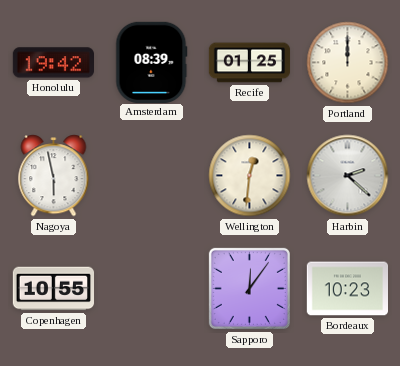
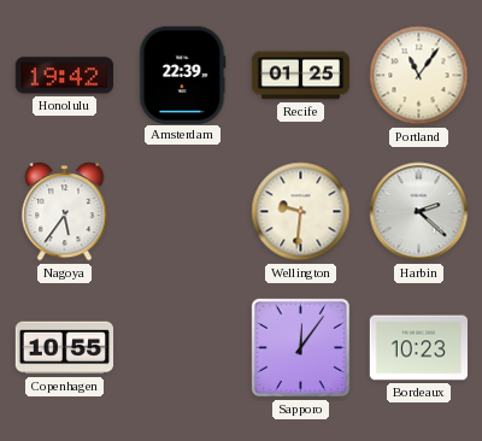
Amsterdam: 08:39 -> 22:39
Portland: 12:00 -> 11:06
Nagoya: 5:58 -> 5:36
Wellington: 12:31 -> 9:31
